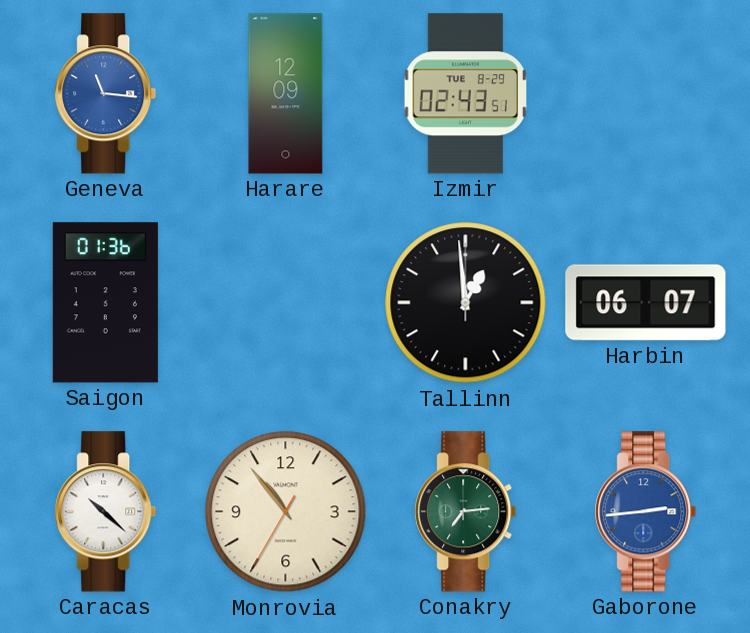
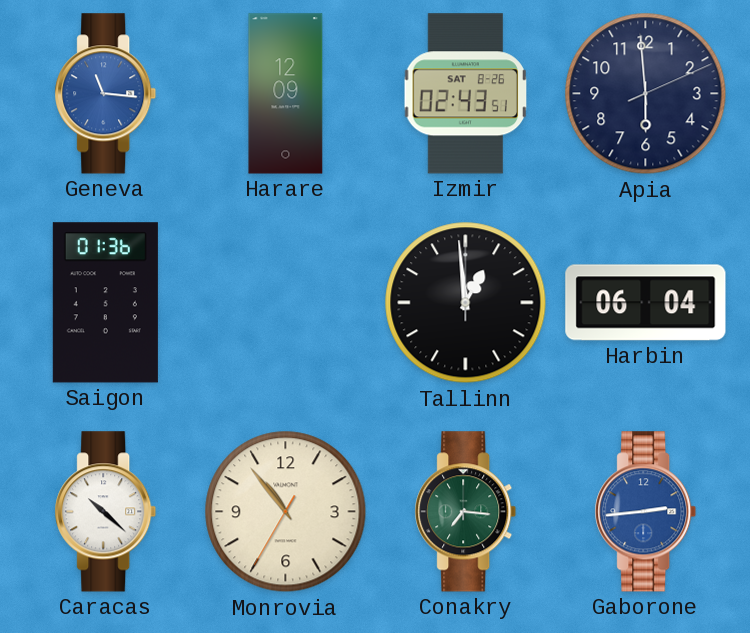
Izmir date: TUE 8-29 -> SAT 8-26
Apia: none -> 5:59
Harbin: 06:07 -> 06:04
Conakry: 7:14 -> 7:16
